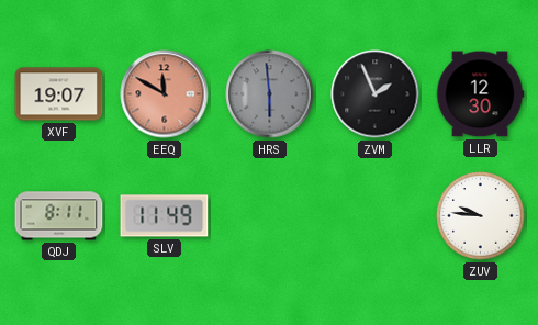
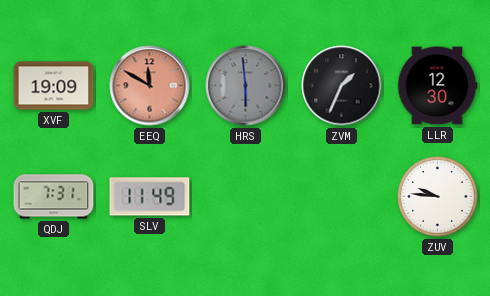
XVF: 19:07 -> 19:09
ZVM: 1:56 -> 1:34
QDJ: 8:11 -> 7:31
